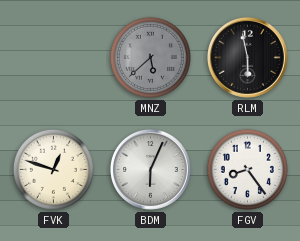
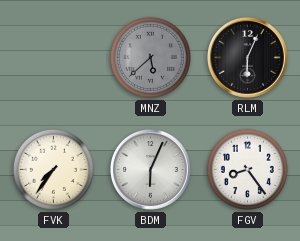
RLM: 5:58 -> 6:04
FVK: 12:48 -> 7:36
